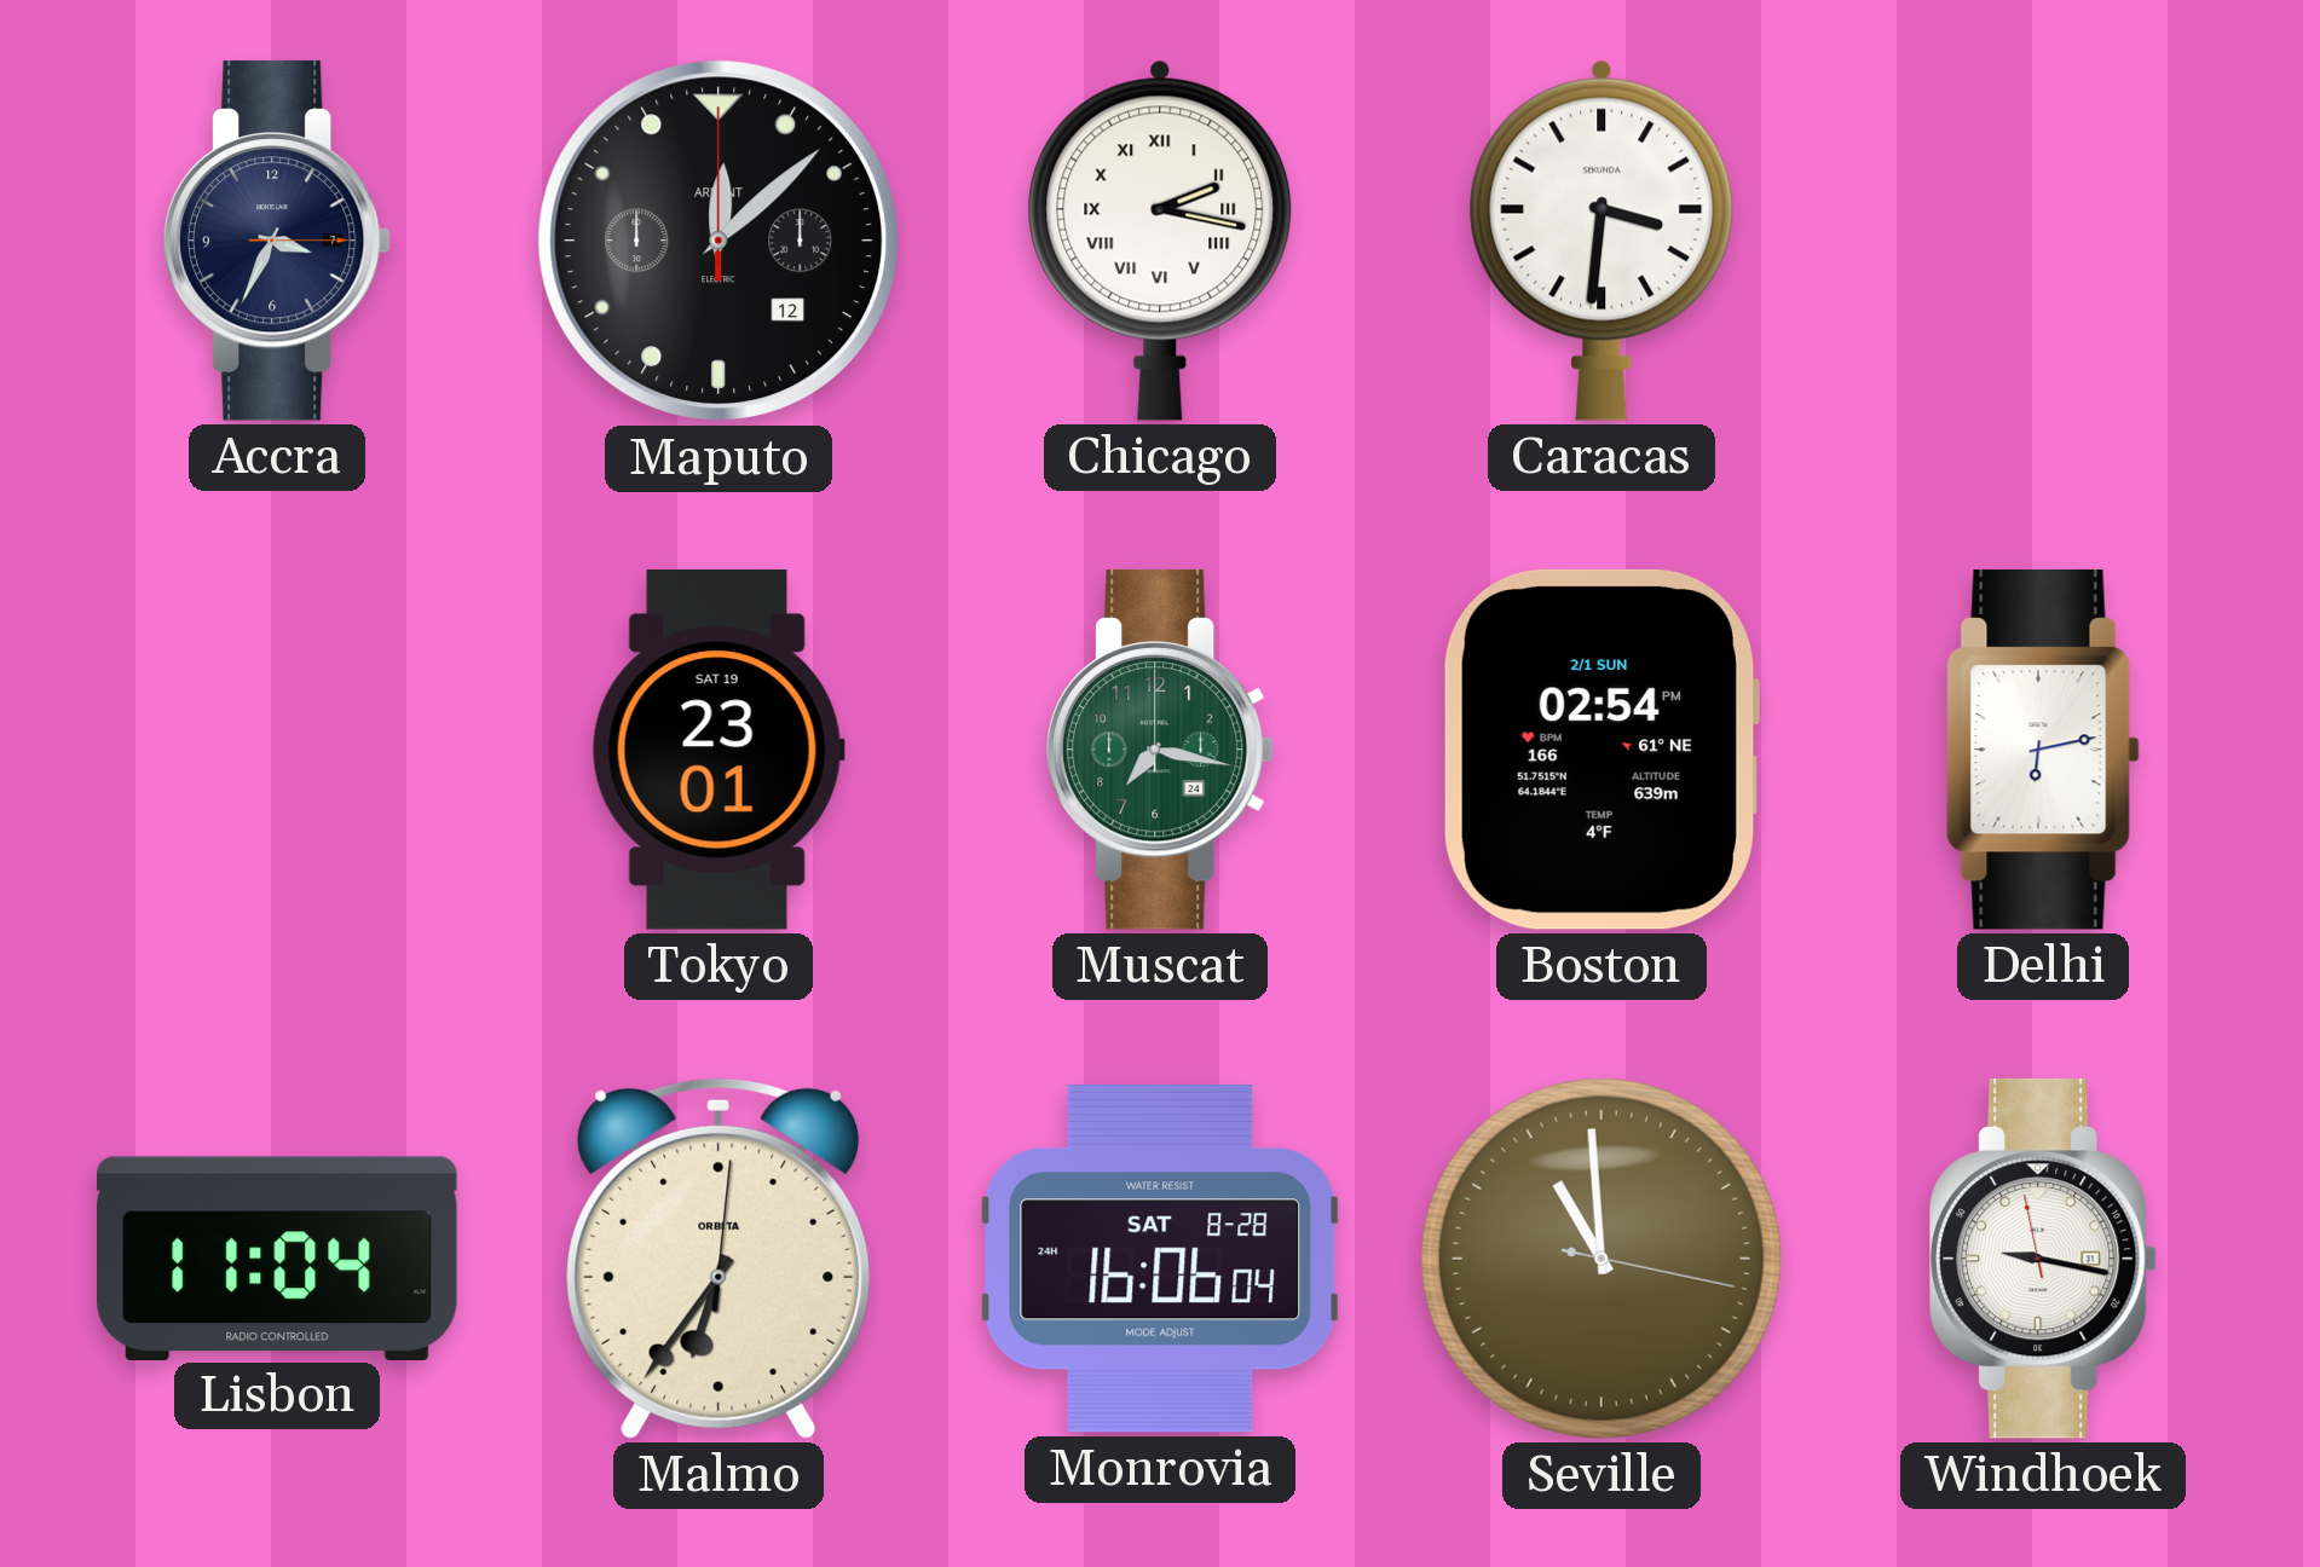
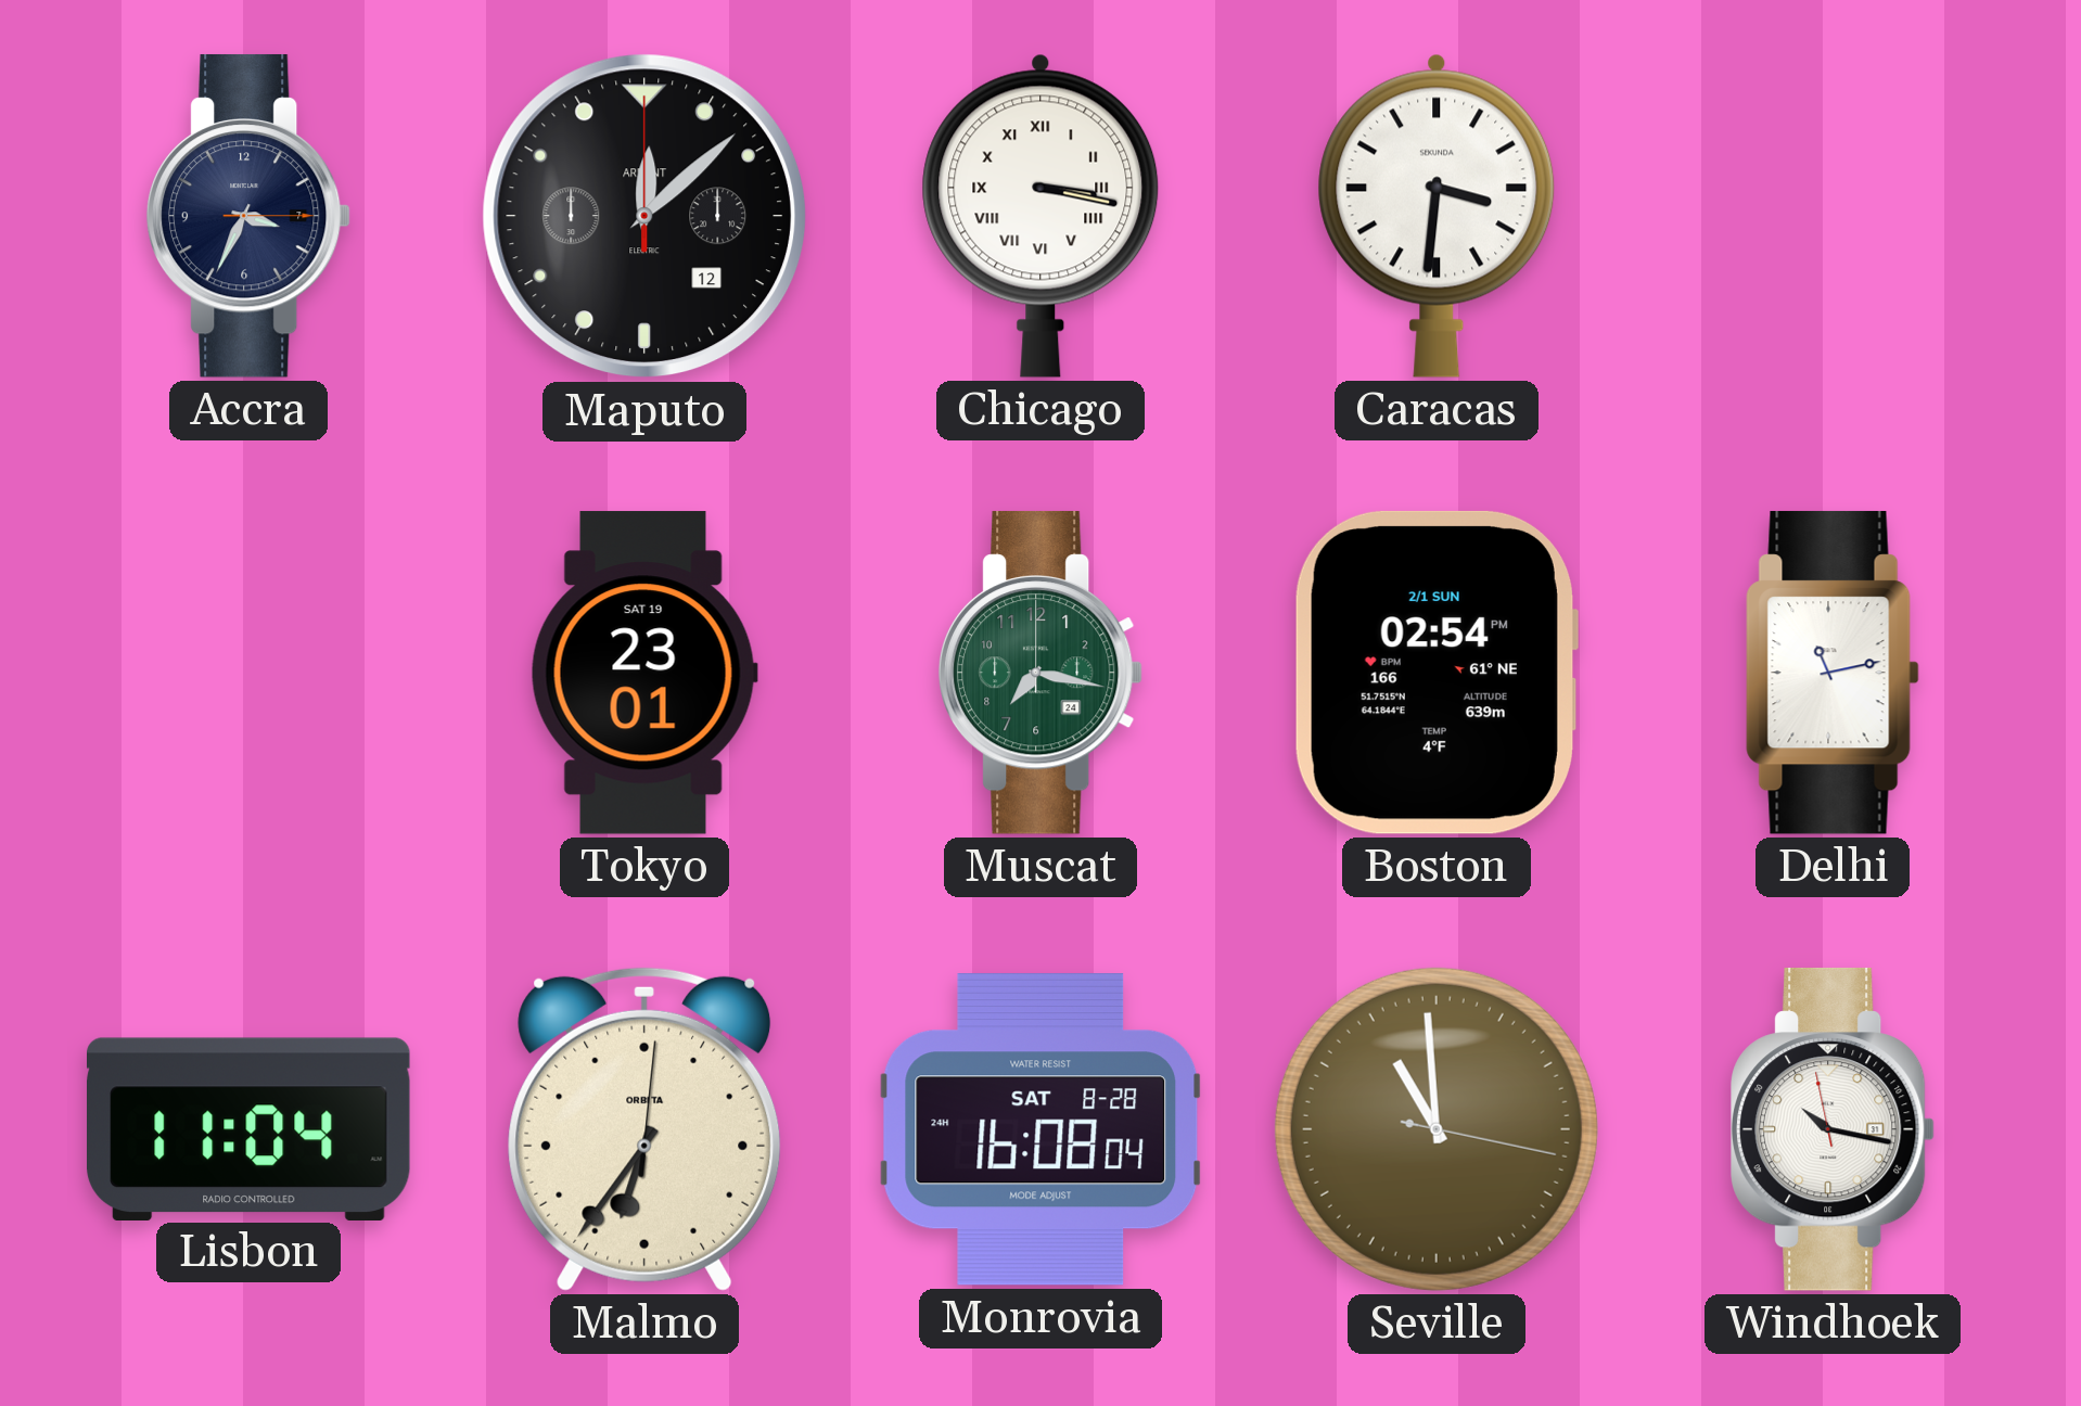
Chicago: 2:17 -> 3:17
Delhi: 6:13 -> 11:13
Monrovia: 16:06 -> 16:08
Windhoek: 9:16 -> 10:16
